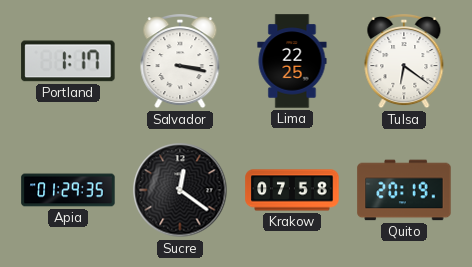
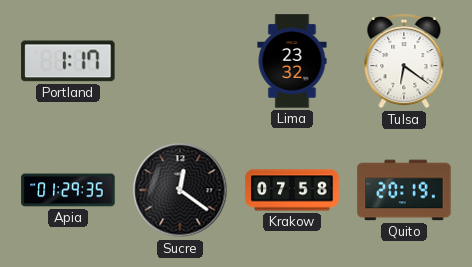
Salvador: 3:17 -> none
Lima: 22:25 -> 23:32
